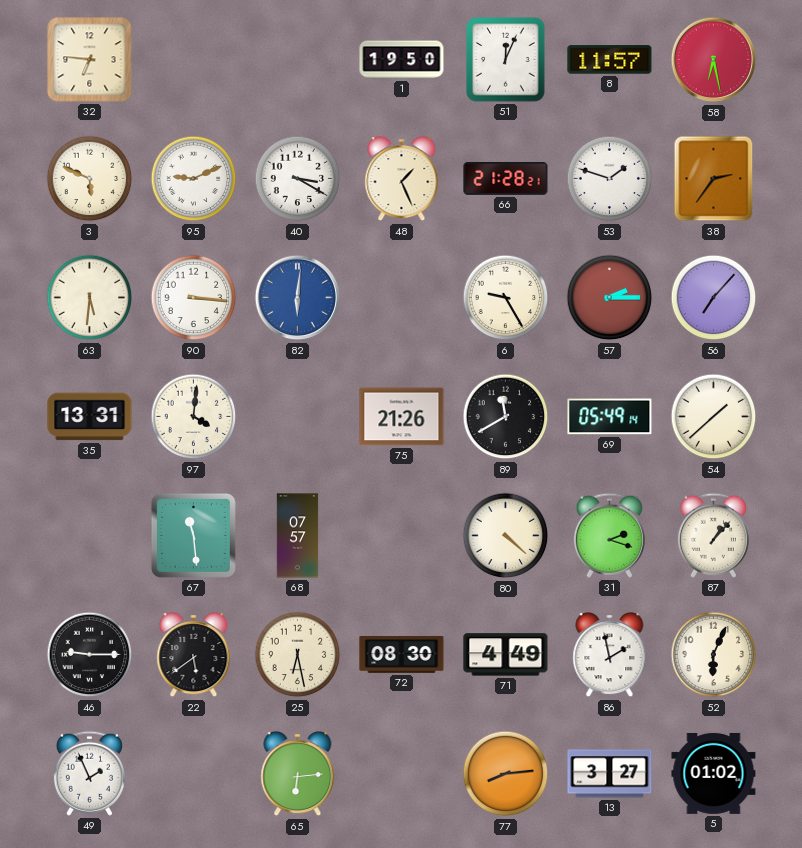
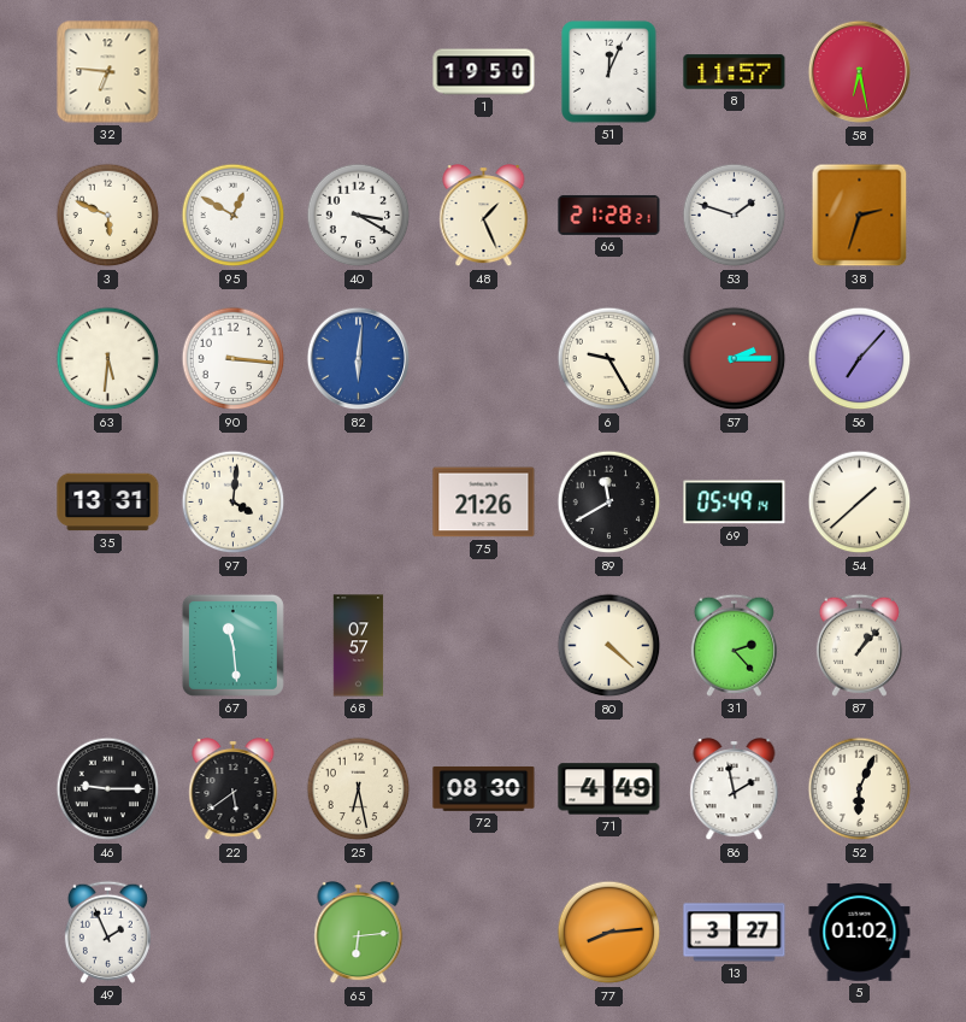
95: 9:11 -> 12:50
38: 2:36 -> 2:33
31: 2:18 -> 2:23
